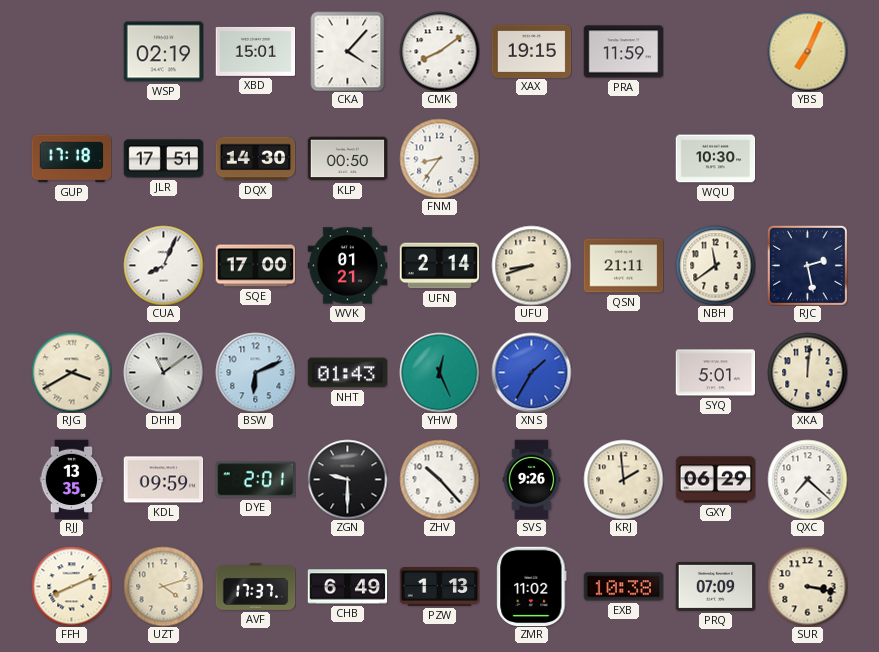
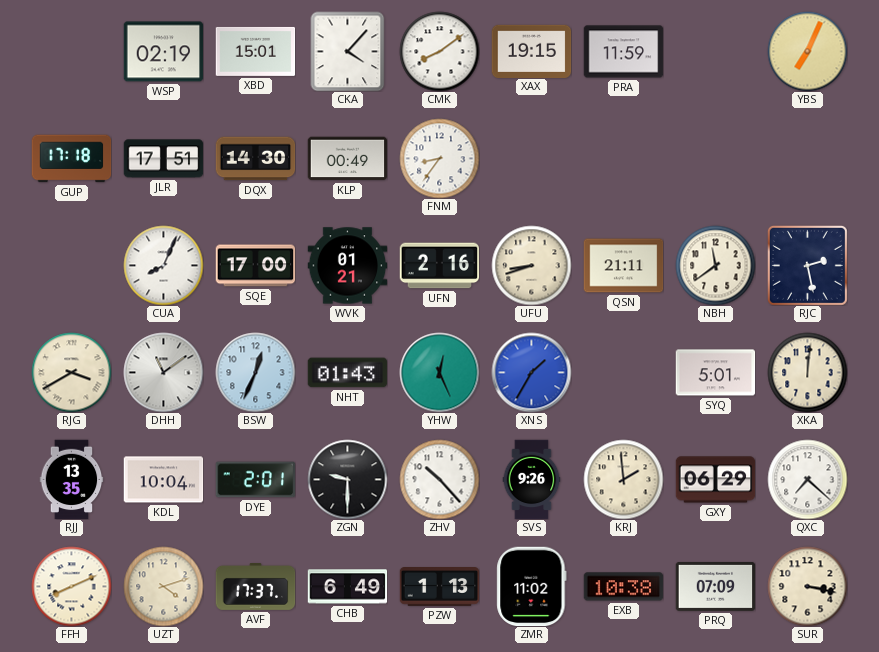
KLP: 00:50 -> 00:49
WQU: 10:30 -> none
UFN: 2:14 -> 2:16
BSW: 6:11 -> 12:34
KDL: 09:59 -> 10:04
